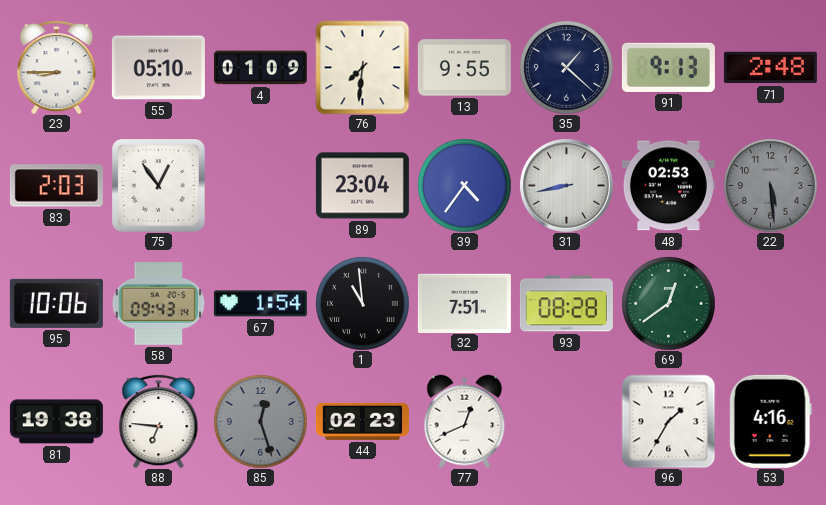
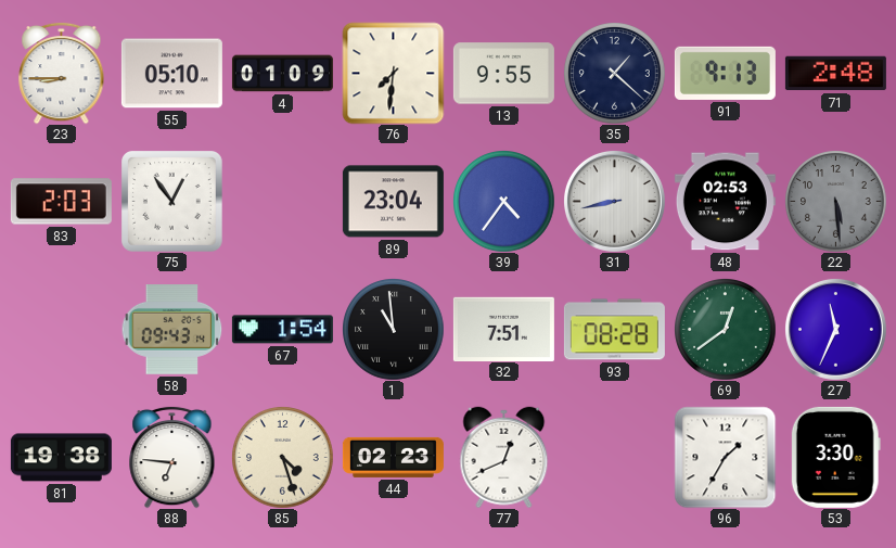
95: 10:06 -> none
27: none -> 11:34
85: 12:27 -> 4:27
85 dial: grey -> cream
53: 4:16 -> 3:30
